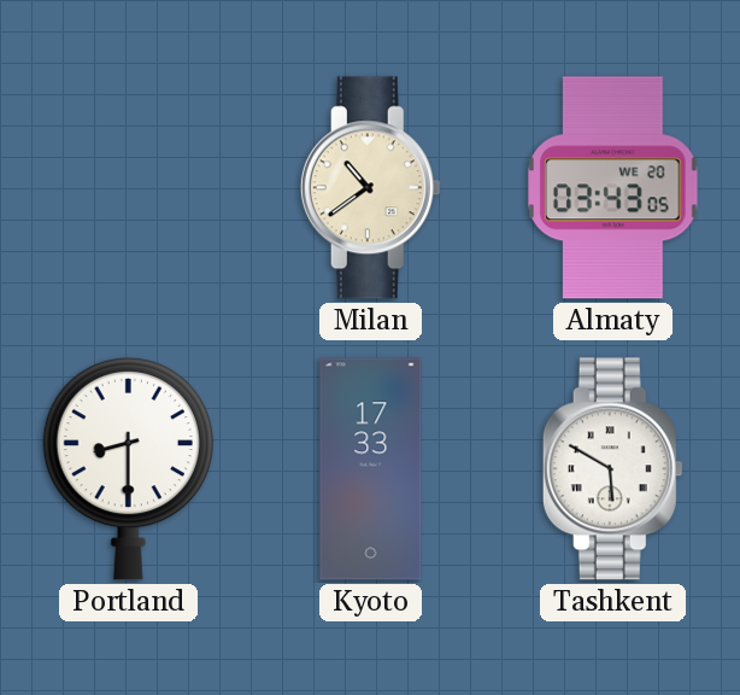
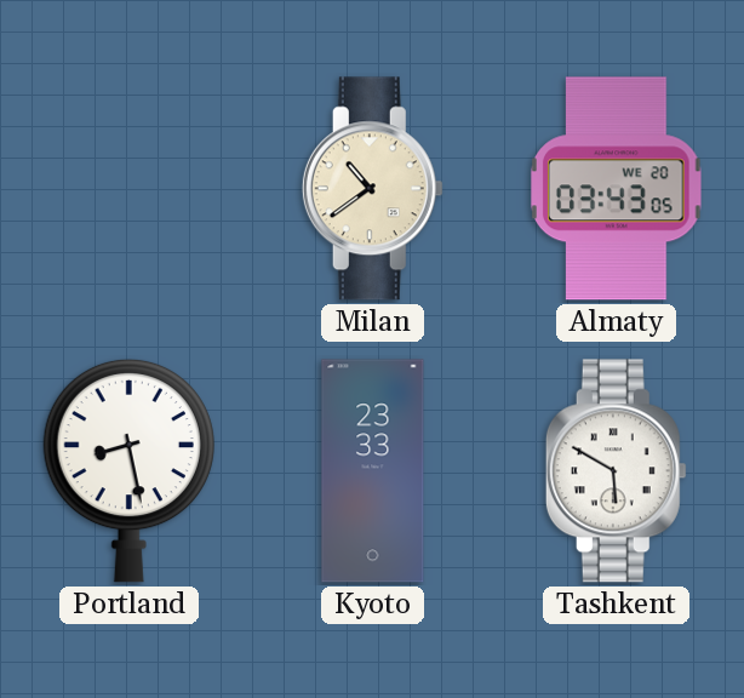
Portland: 8:30 -> 8:28
Kyoto: 17:33 -> 23:33
